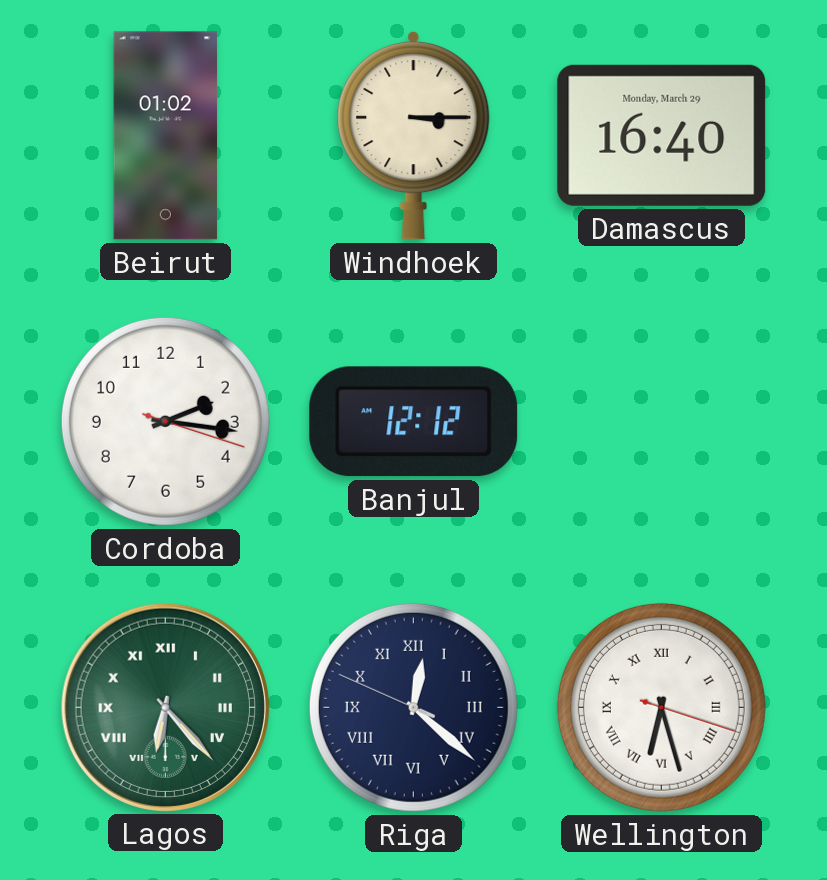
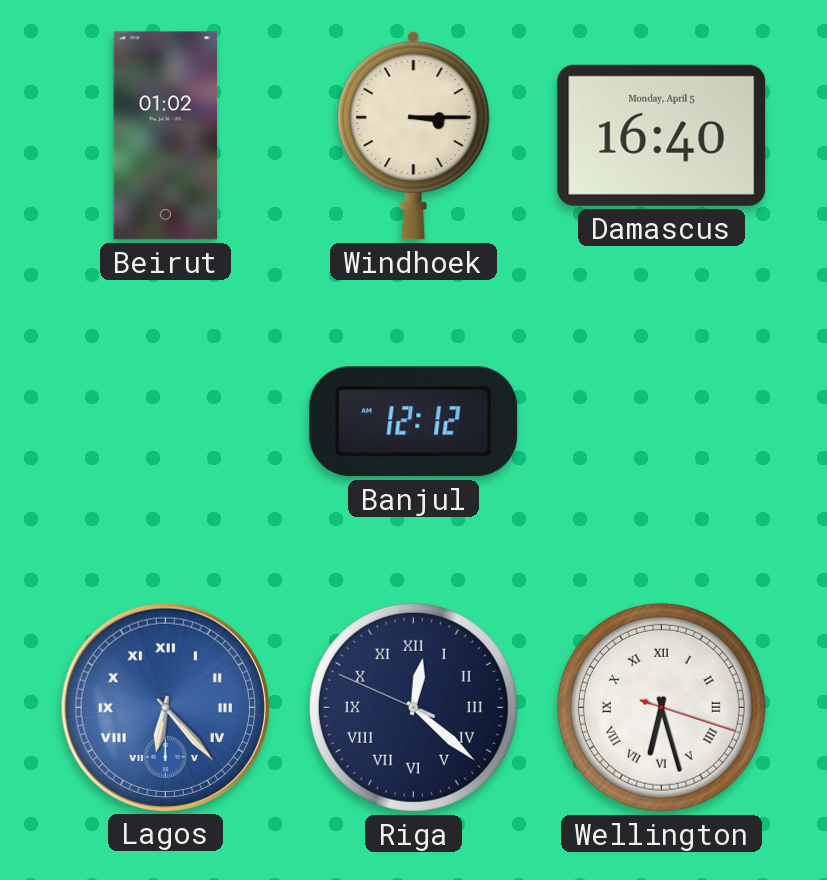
Damascus date: Monday, March 29 -> Monday, April 5
Cordoba: 2:16 -> none
Lagos dial: green -> blue
